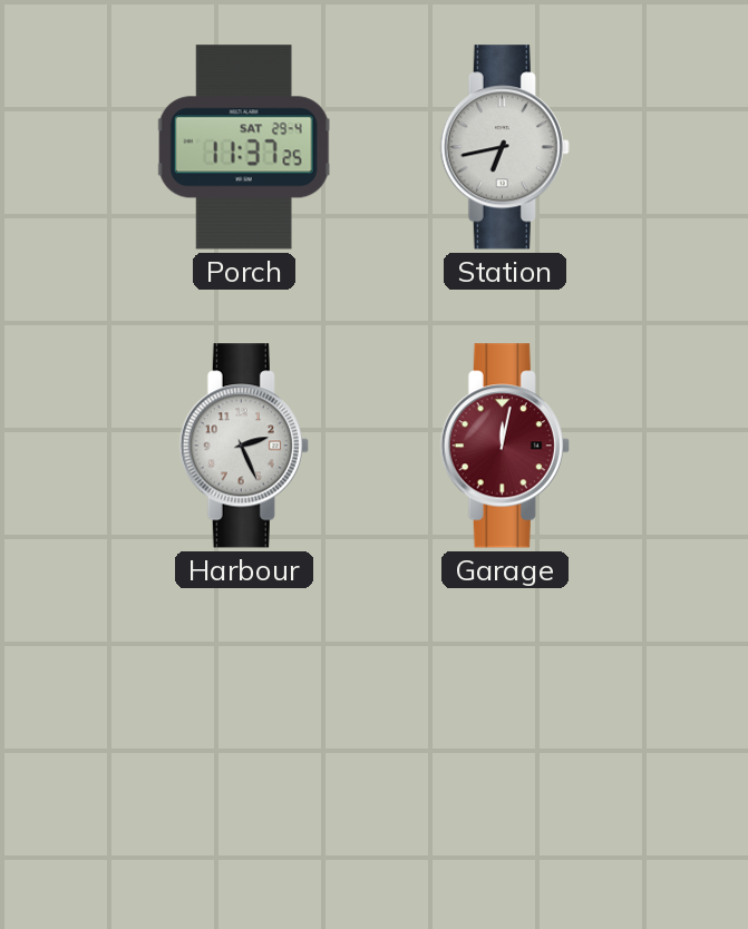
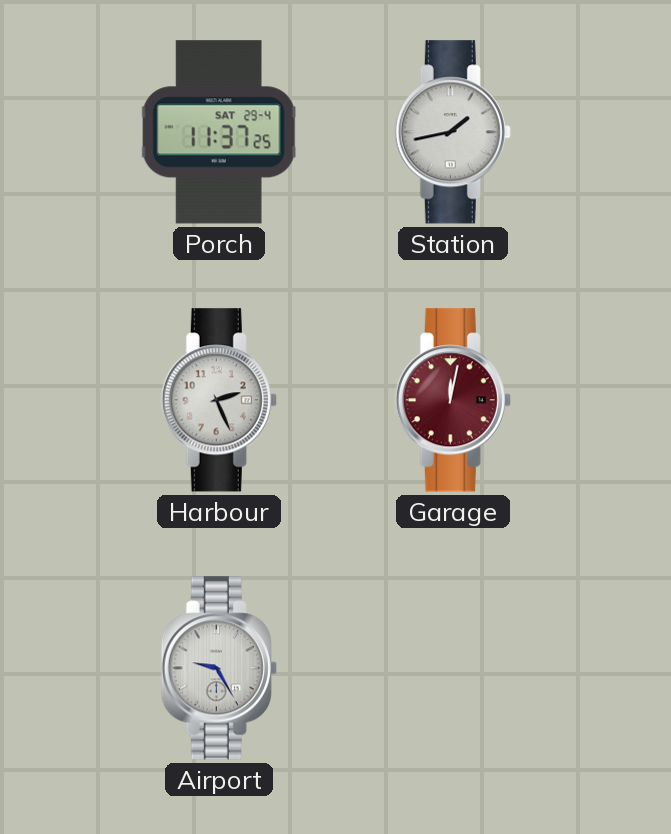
Station: 6:43 -> 1:43
Airport: none -> 9:25
